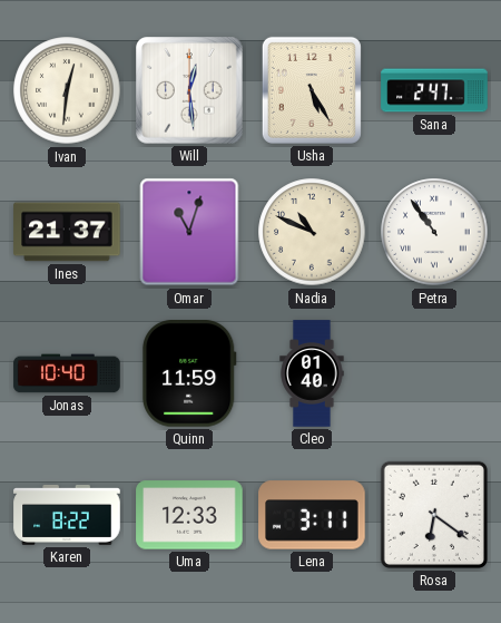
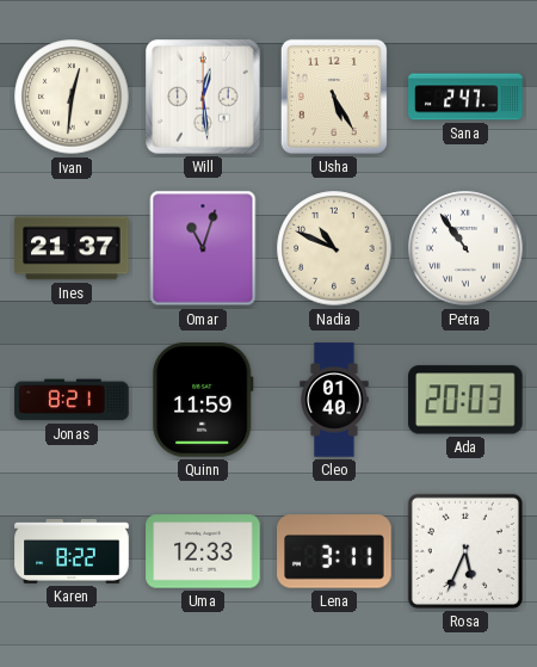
Jonas: 10:40 -> 8:21
Ada: none -> 20:03
Rosa: 6:21 -> 5:34
